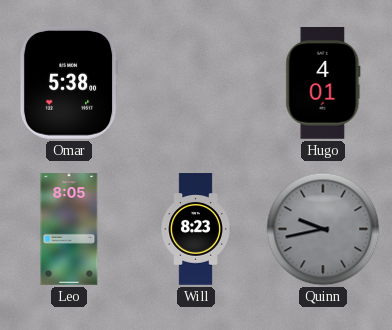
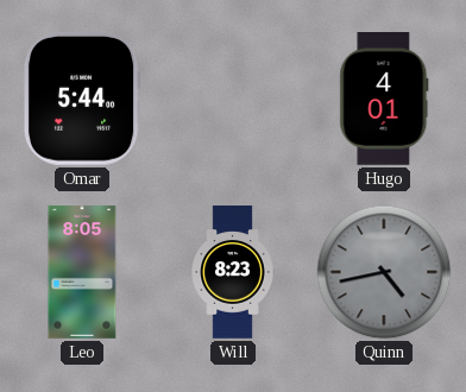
Omar: 5:38 -> 5:44
Quinn: 9:43 -> 4:43
